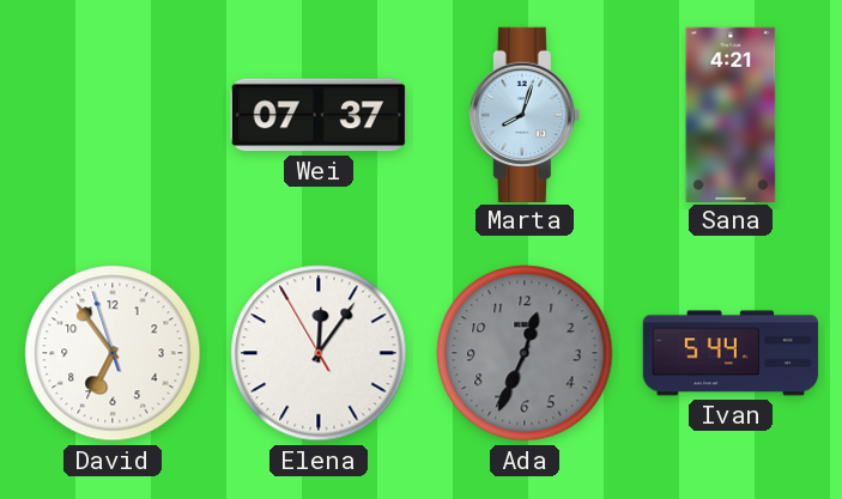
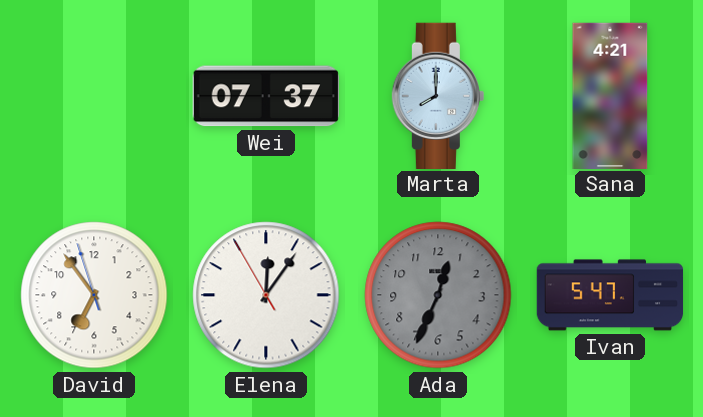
Marta: 8:03 -> 8:00
Ivan: 5:44 -> 5:47
